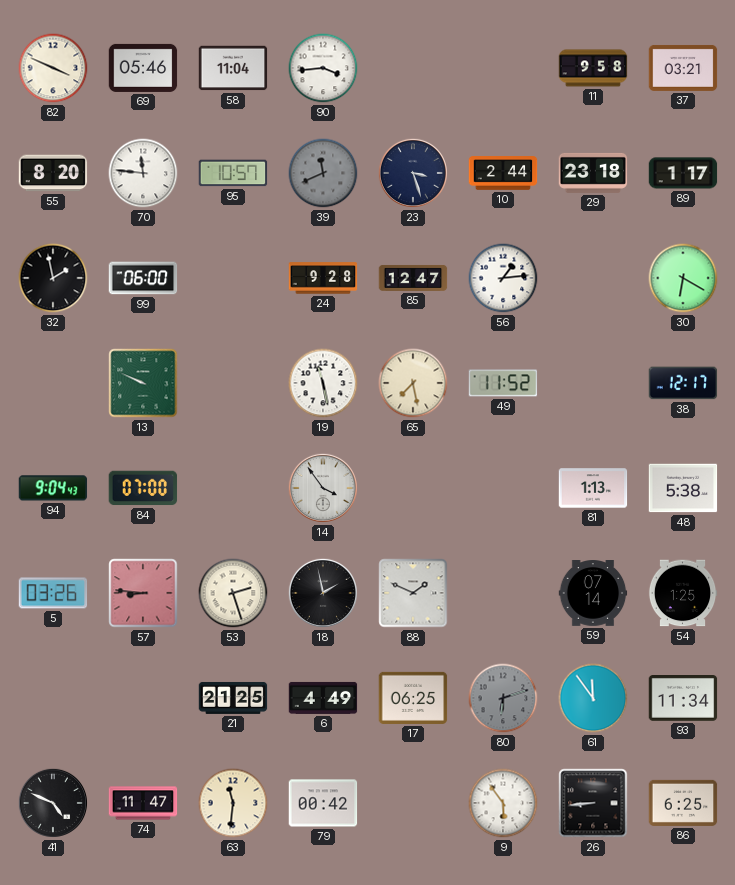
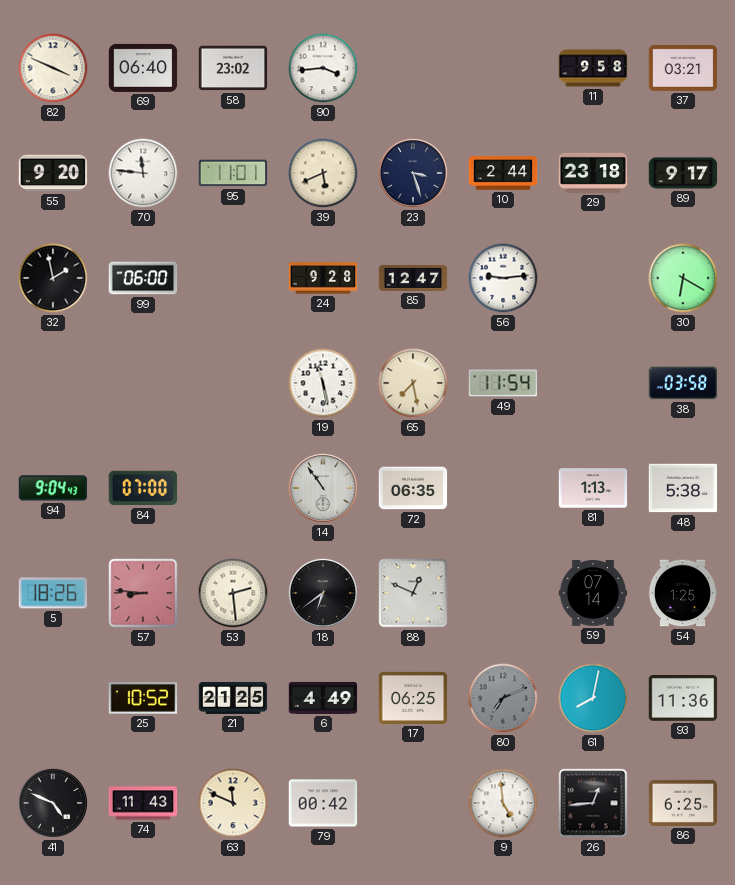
69: 05:46 -> 06:40
58: 11:04 -> 23:02
55: 8:20 -> 9:20
95: 10:57 -> 11:01
39: 11:41 -> 5:41
39 dial: grey -> cream
89: 1:17 -> 9:17
56: 1:14 -> 9:14
13: 9:49 -> none
49: 11:52 -> 11:54
38: 12:17 -> 03:58
14: 3:54 -> 10:54
72: none -> 06:35
5: 03:26 -> 18:26
53: 2:27 -> 2:29
18: 1:58 -> 6:39
88: 1:49 -> 12:49
25: none -> 10:52
80: 6:12 -> 7:11
61: 11:54 -> 8:02
93: 11:34 -> 11:36
74: 11:47 -> 11:43
63: 11:31 -> 11:49
9: 5:54 -> 4:59
26: 8:44 -> 12:44
